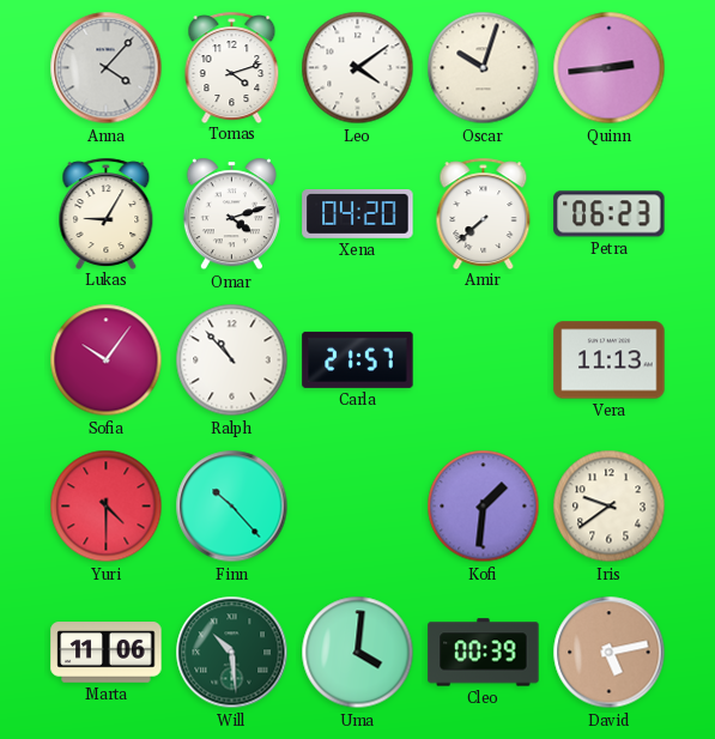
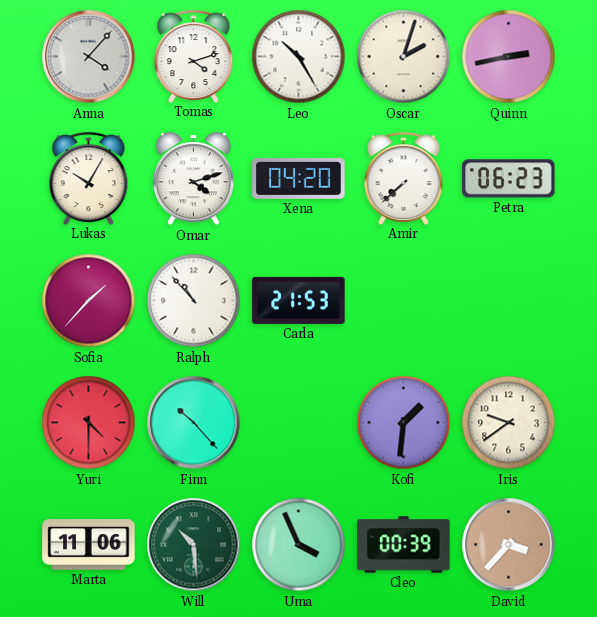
Leo: 4:09 -> 10:25
Oscar: 10:03 -> 2:03
Quinn: 2:44 -> 2:43
Lukas: 9:05 -> 10:05
Sofia: 10:06 -> 1:37
Carla: 21:57 -> 21:53
Vera: 11:13 -> none
Uma: 4:01 -> 3:56
David: 5:13 -> 3:37
